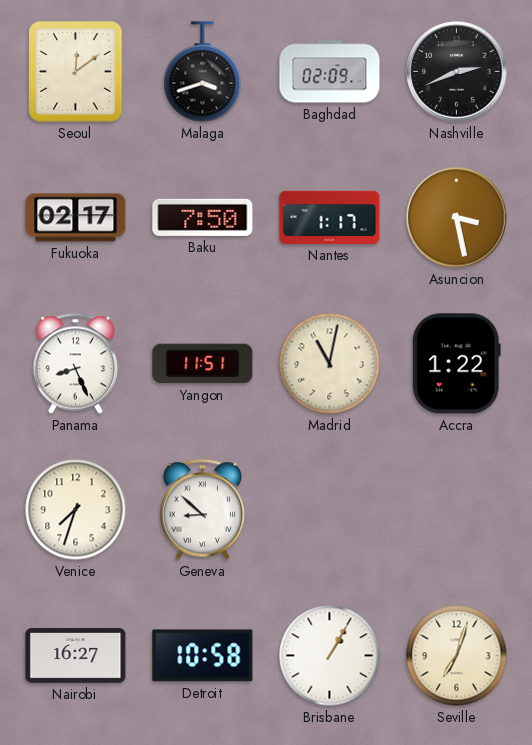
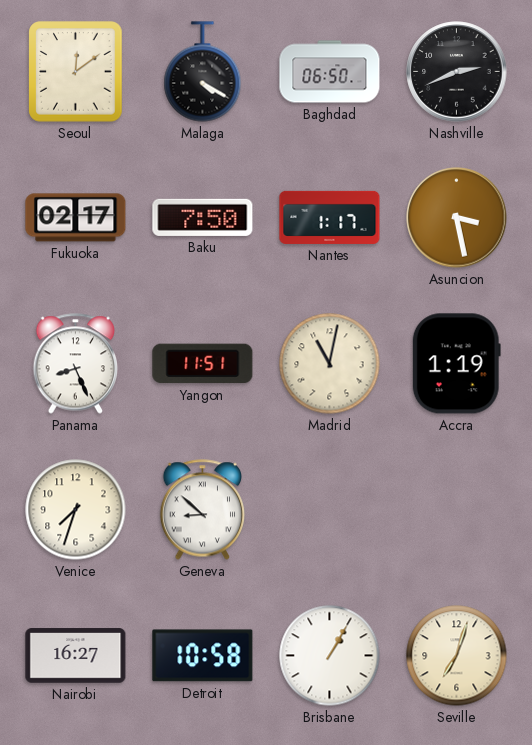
Malaga: 3:42 -> 4:20
Baghdad: 02:09 -> 06:50
Accra: 1:22 -> 1:19
